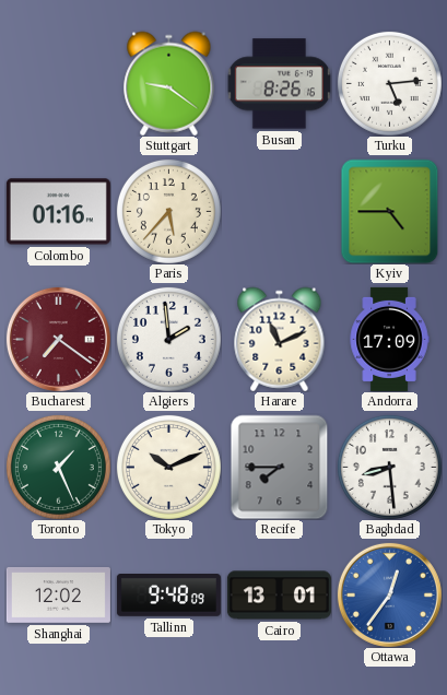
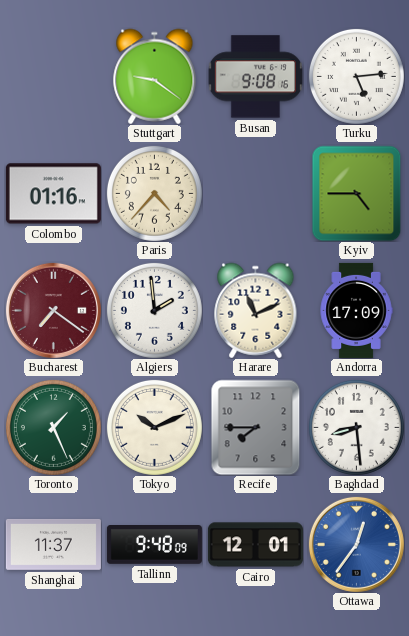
Busan: 8:26 -> 9:08
Paris: 5:37 -> 4:37
Shanghai: 12:02 -> 11:37
Cairo: 13:01 -> 12:01
